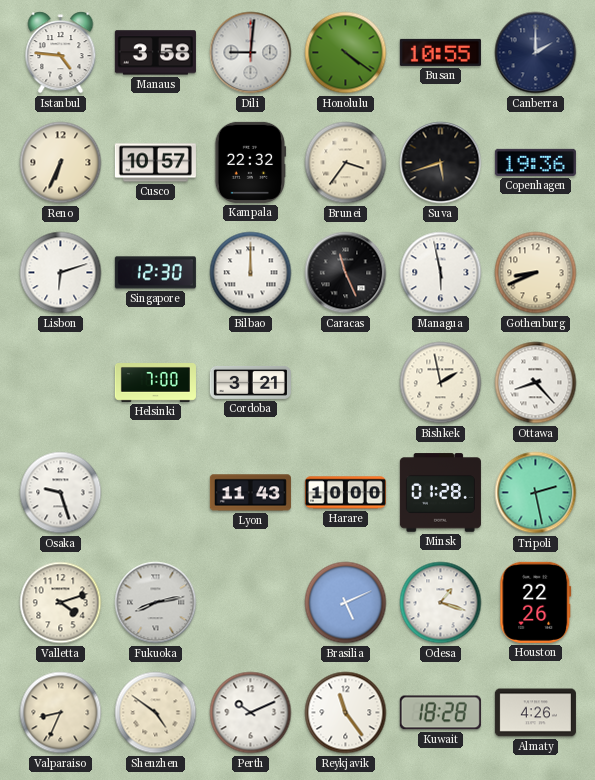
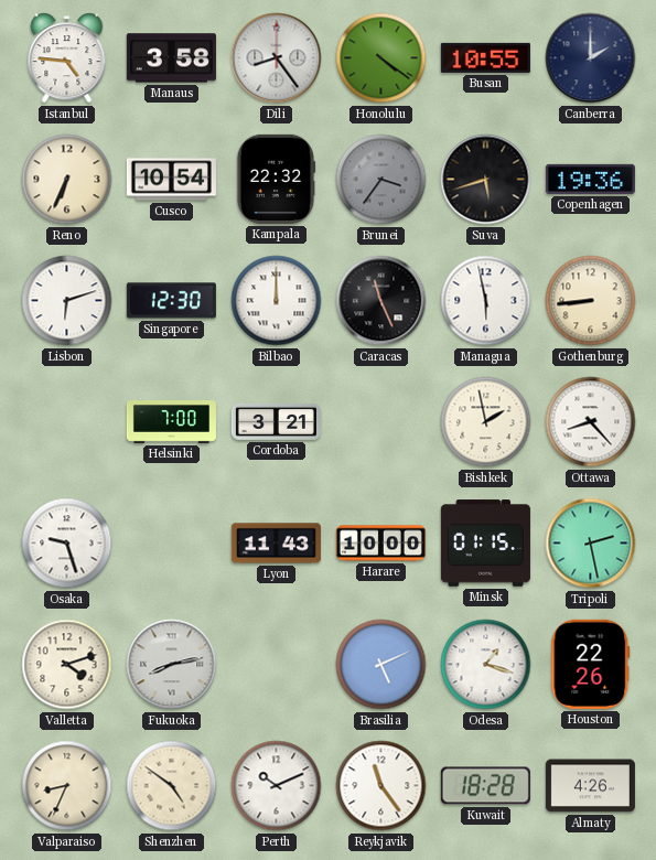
Dili: 9:01 -> 8:24
Cusco: 10:57 -> 10:54
Brunei dial: cream -> grey
Gothenburg: 8:41 -> 8:44
Minsk: 01:28 -> 01:15
